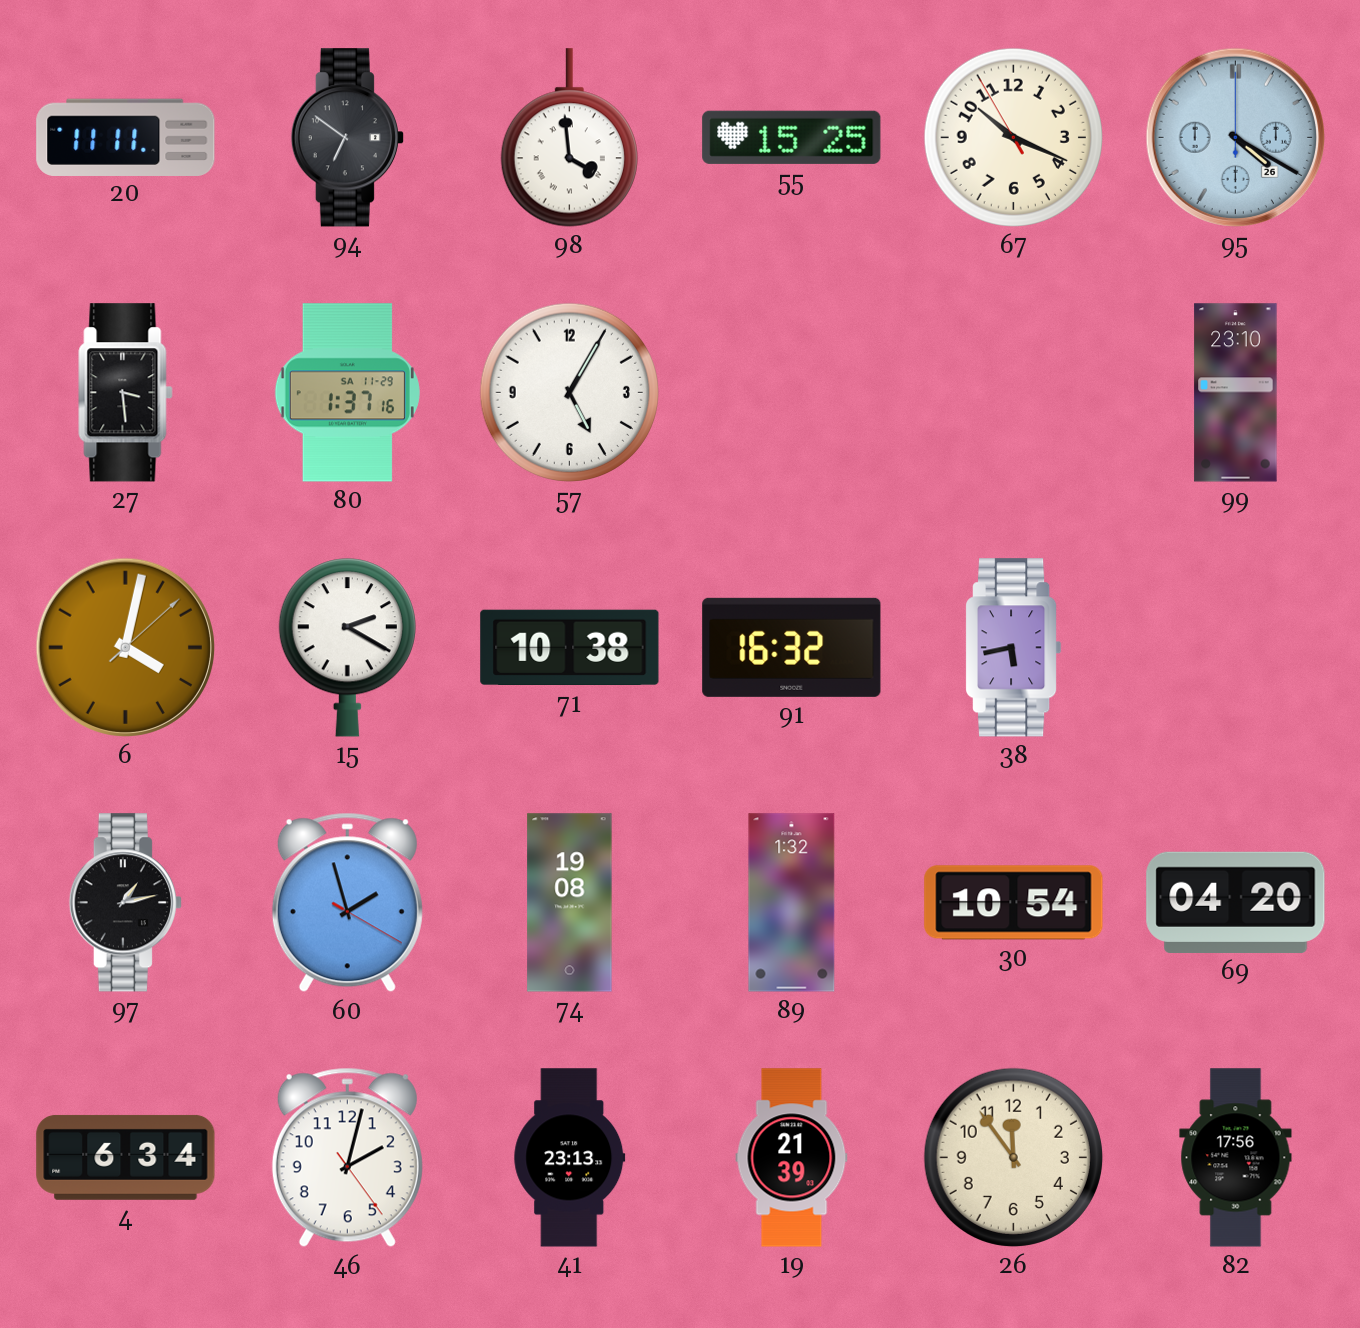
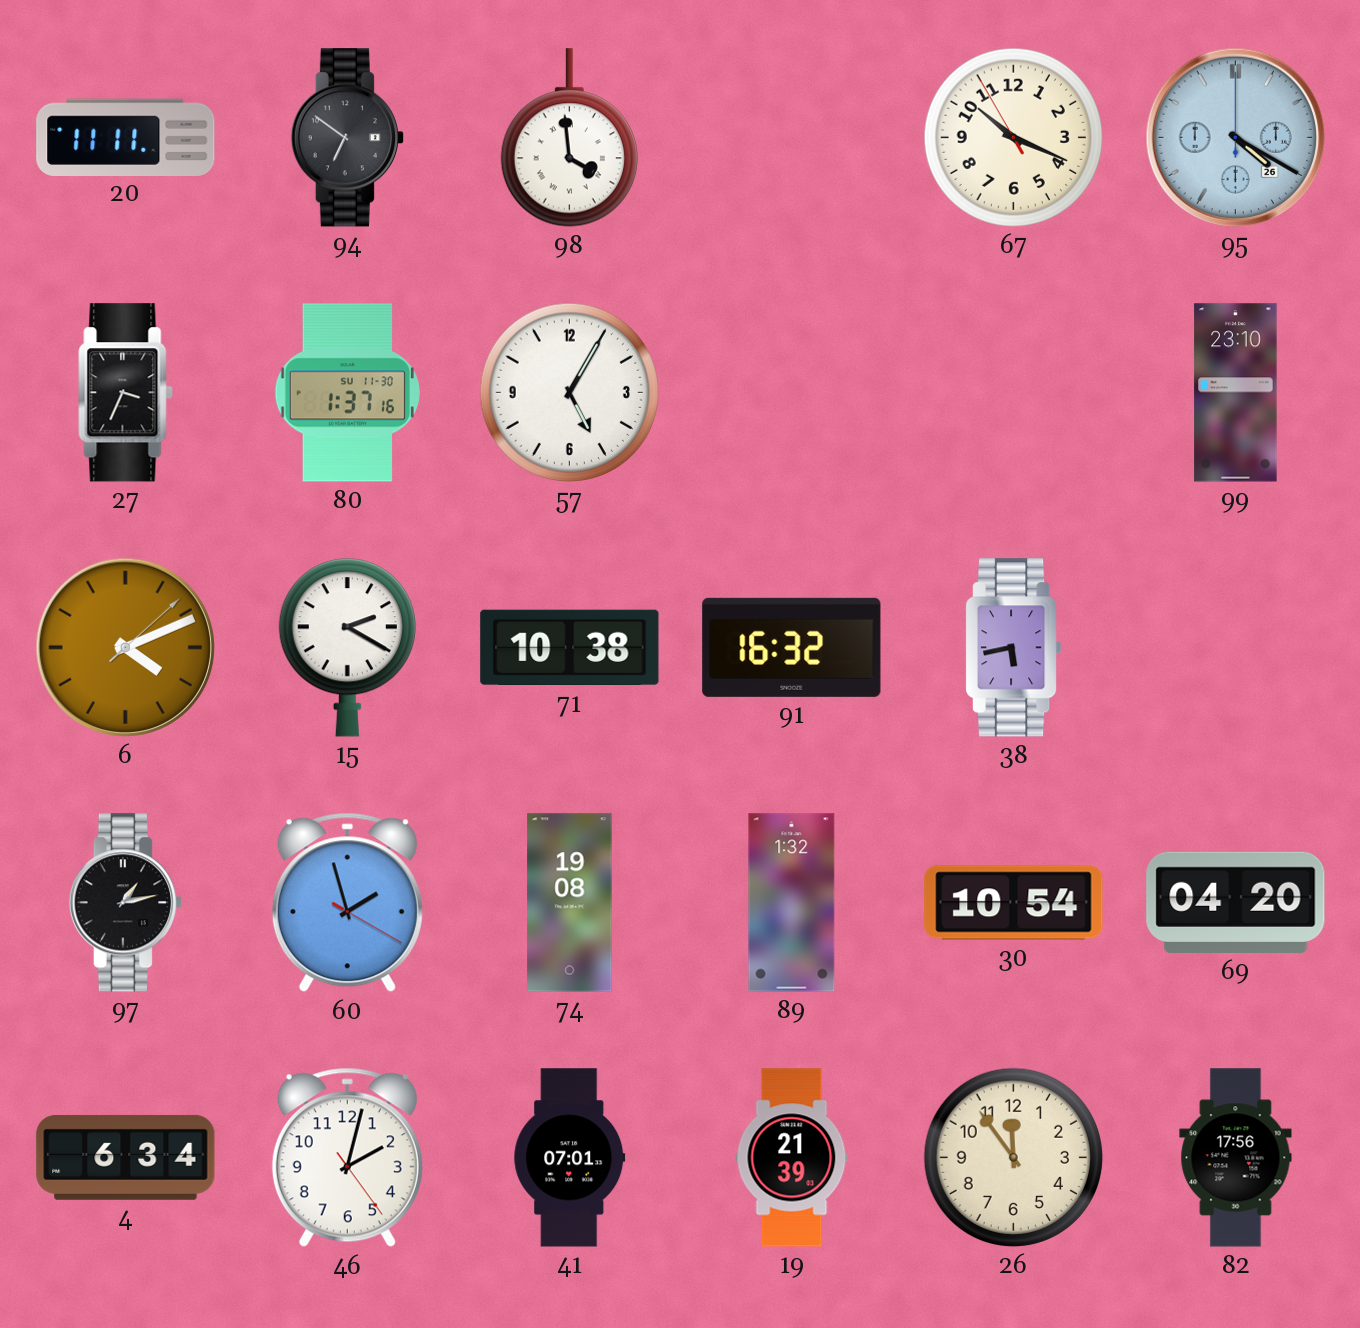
55: 15:25 -> none
27: 3:29 -> 3:34
80 date: SA 11-29 -> SU 11-30
6: 4:02 -> 4:11
41: 23:13 -> 07:01
